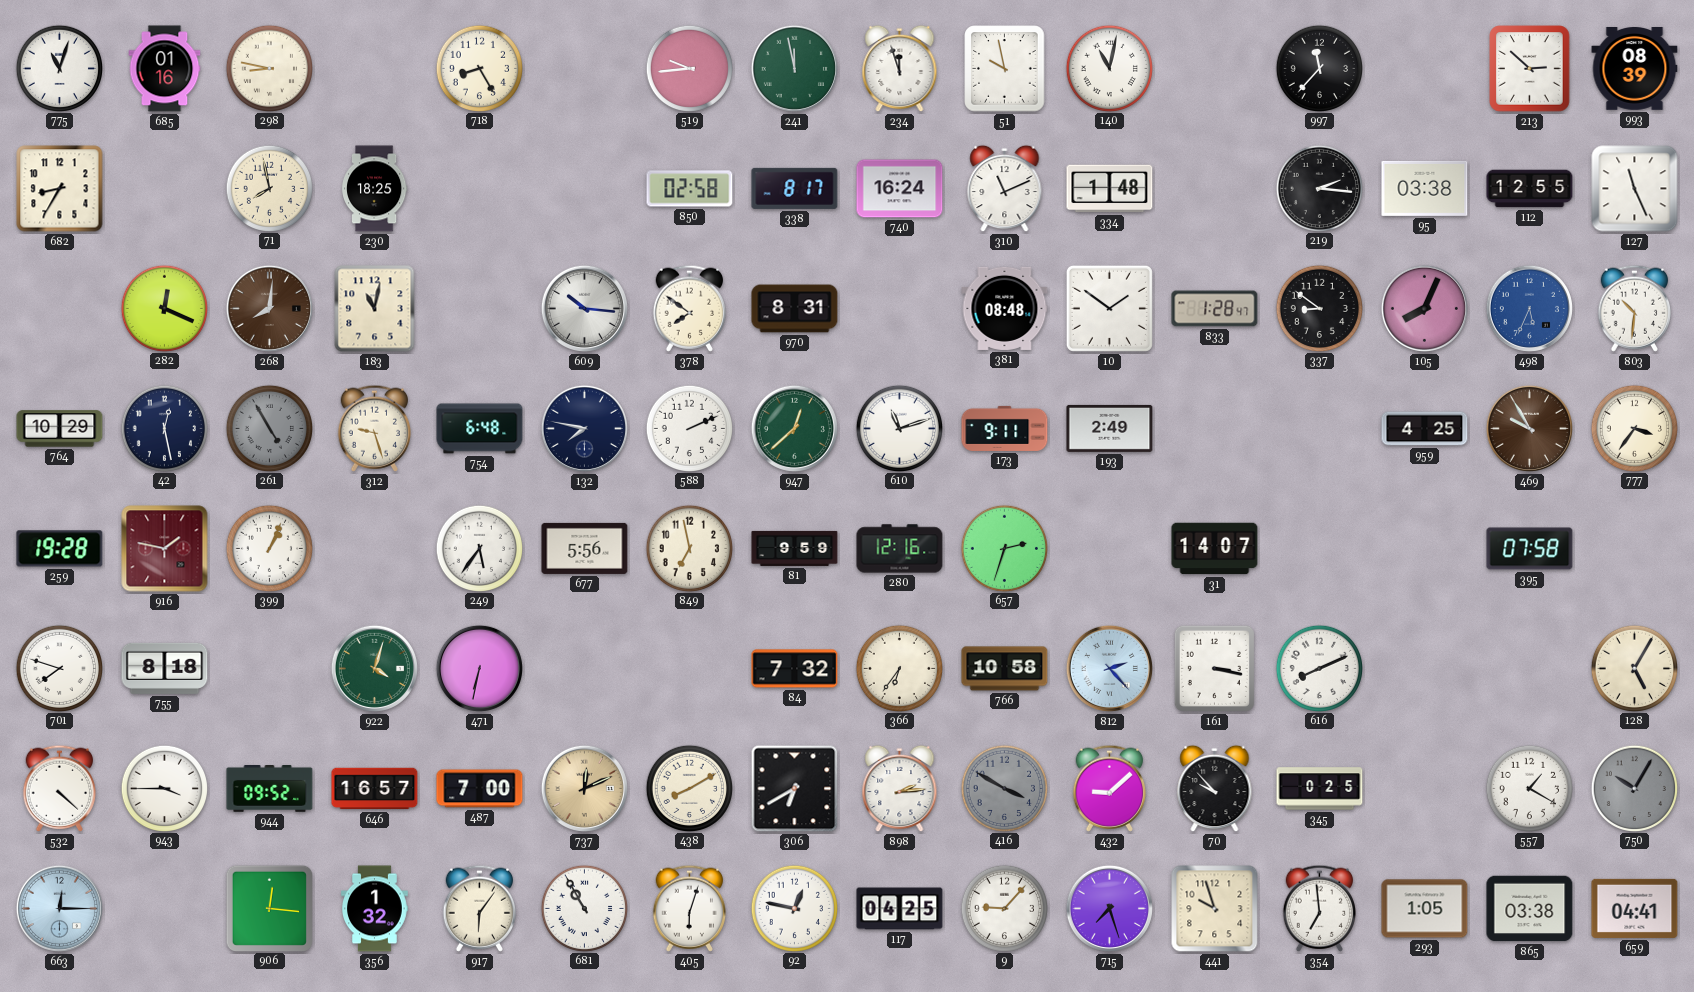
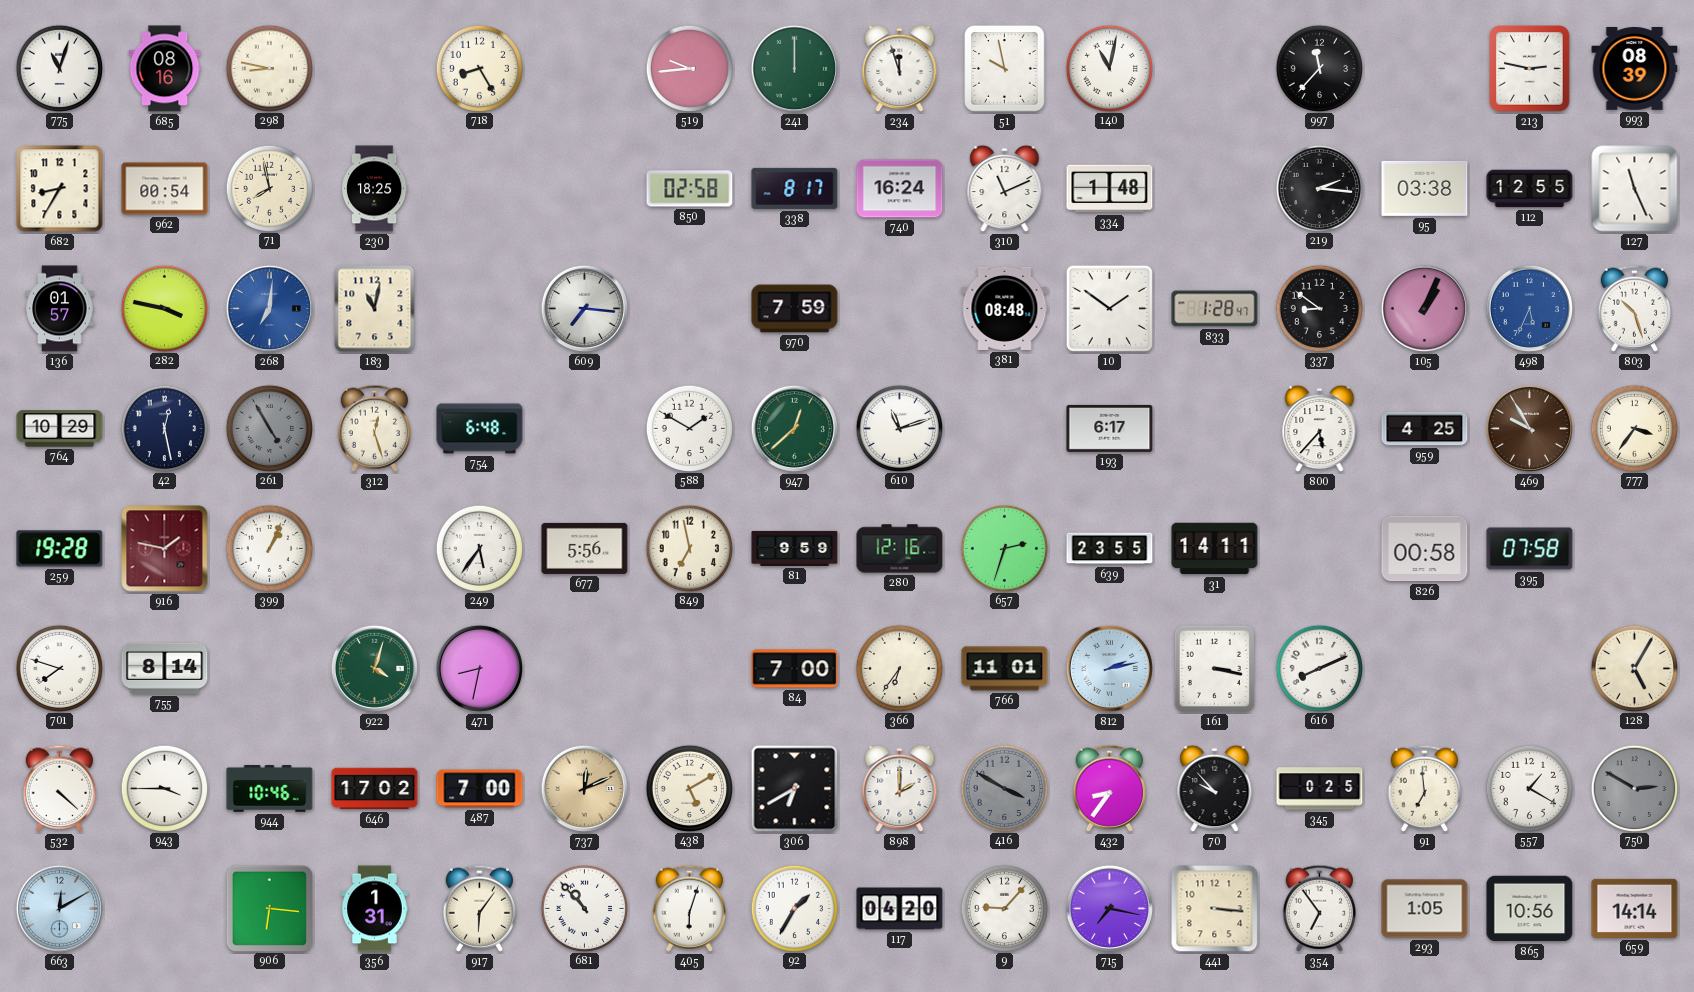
685: 01:16 -> 08:16
241: 11:58 -> 12:00
213: 2:52 -> 2:47
962: none -> 00:54
136: none -> 01:57
282: 12:19 -> 3:47
268: 8:01 -> 7:01
268 dial: brown -> blue
609: 10:16 -> 7:16
378: 7:51 -> none
970: 8:31 -> 7:59
105: 8:04 -> 1:04
803: 10:31 -> 10:27
312: 9:27 -> 12:27
132: 7:47 -> none
588: 2:11 -> 1:50
173: 9:11 -> none
193: 2:49 -> 6:17
800: none -> 5:37
639: none -> 23:55
31: 14:07 -> 14:11
826: none -> 00:58
755: 8:18 -> 8:14
471: 6:32 -> 8:32
84: 7:32 -> 7:00
766: 10:58 -> 11:01
812: 2:23 -> 2:13
944: 09:52 -> 10:46
646: 16:57 -> 17:02
438: 8:10 -> 5:10
898: 2:14 -> 2:00
432: 9:08 -> 8:36
91: none -> 6:59
750: 10:05 -> 2:50
663: 12:15 -> 12:10
906: 12:16 -> 6:16
356: 1:32 -> 1:31
681: 10:55 -> 10:53
92: 12:47 -> 1:35
117: 04:25 -> 04:20
715: 7:27 -> 7:17
441: 9:57 -> 3:16
354: 6:59 -> 6:54
865: 03:38 -> 10:56
659: 04:41 -> 14:14
